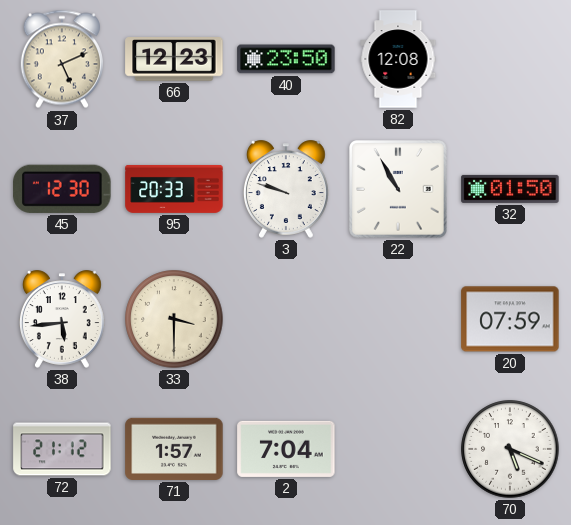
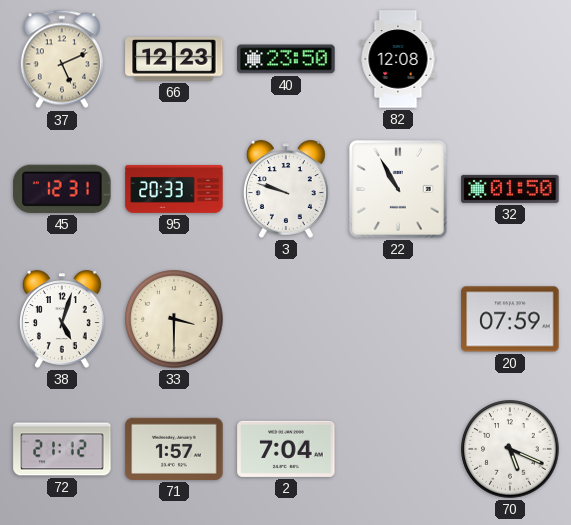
45: 12:30 -> 12:31
38: 5:44 -> 5:03
